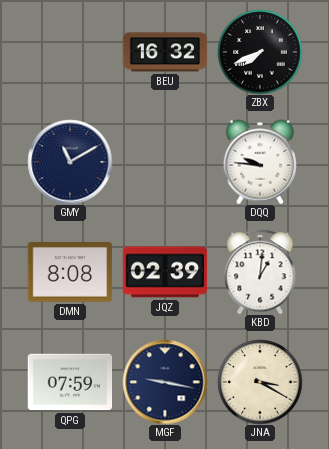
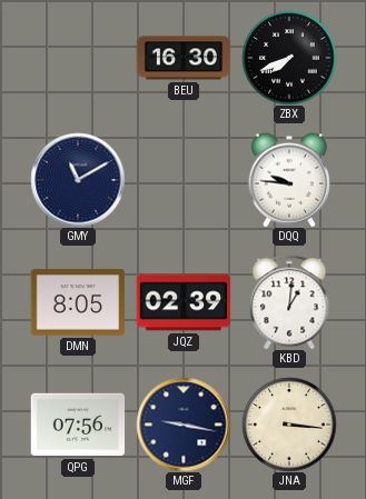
BEU: 16:32 -> 16:30
DMN: 8:08 -> 8:05
QPG: 07:59 -> 07:56
JNA: 3:20 -> 3:16
